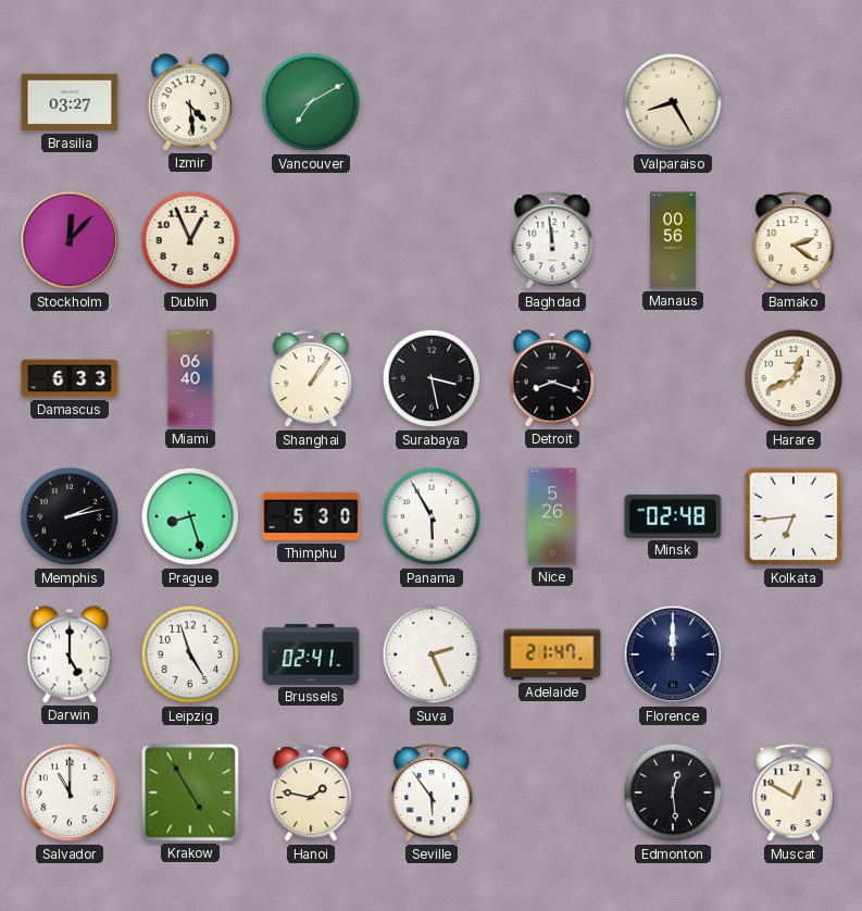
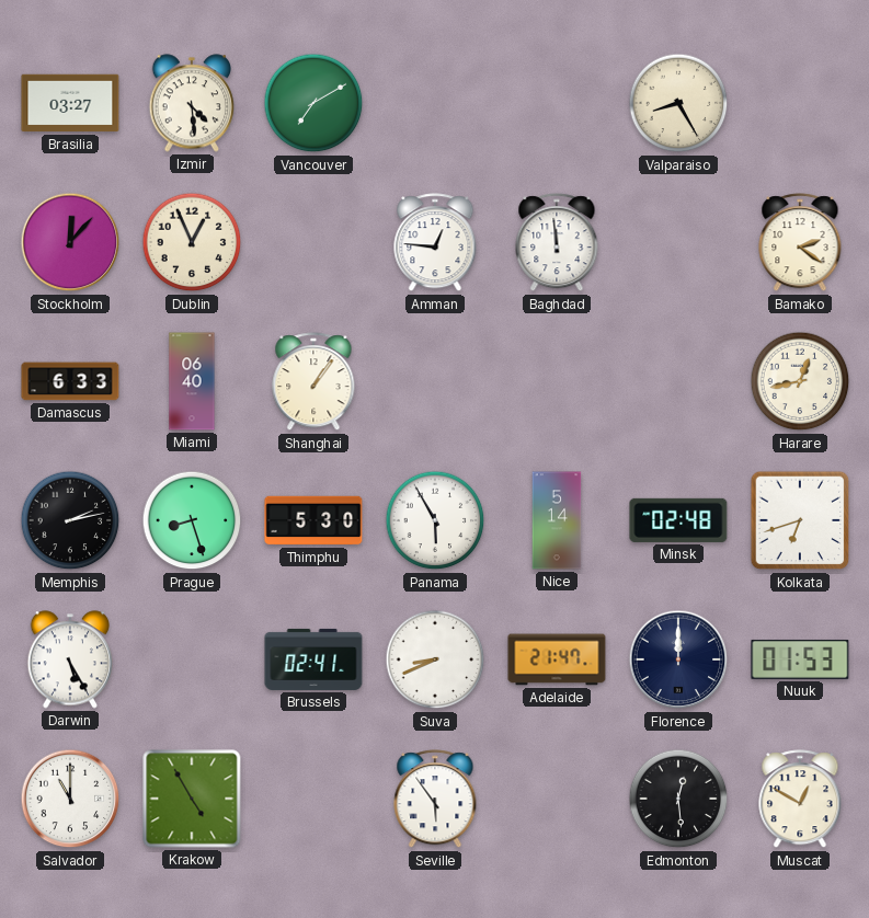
Amman: none -> 12:46
Manaus: 00:56 -> none
Surabaya: 3:28 -> none
Detroit: 8:18 -> none
Harare: 12:41 -> 12:43
Nice: 5:26 -> 5:14
Kolkata: 6:44 -> 6:42
Darwin: 5:00 -> 5:25
Leipzig: 4:57 -> none
Suva: 2:26 -> 8:41
Nuuk: none -> 01:53
Hanoi: 1:47 -> none
